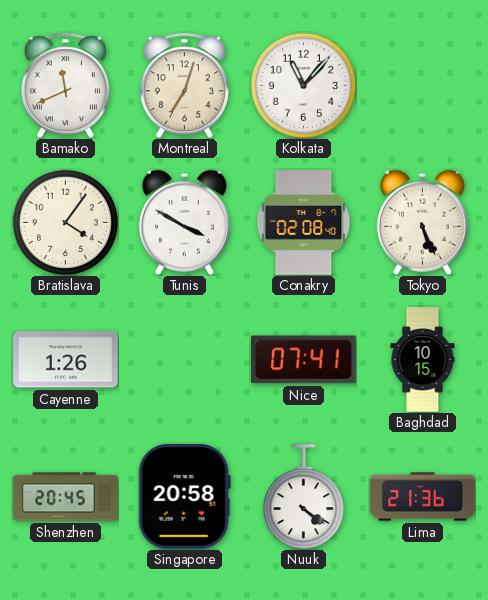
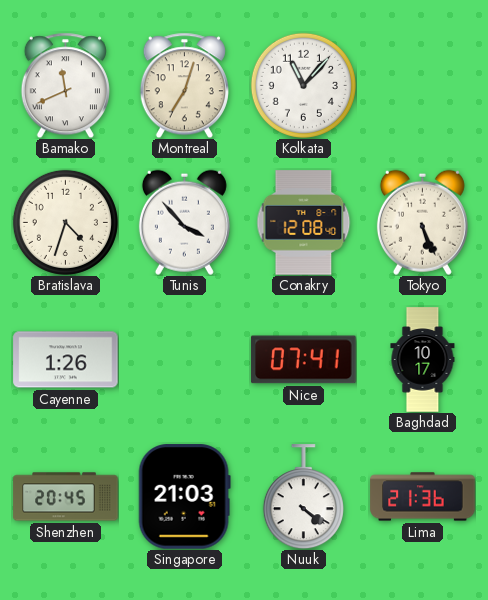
Bratislava: 4:06 -> 4:33
Tunis: 3:50 -> 3:53
Conakry: 02:08 -> 12:08
Baghdad: 10:15 -> 10:17
Singapore: 20:58 -> 21:03
